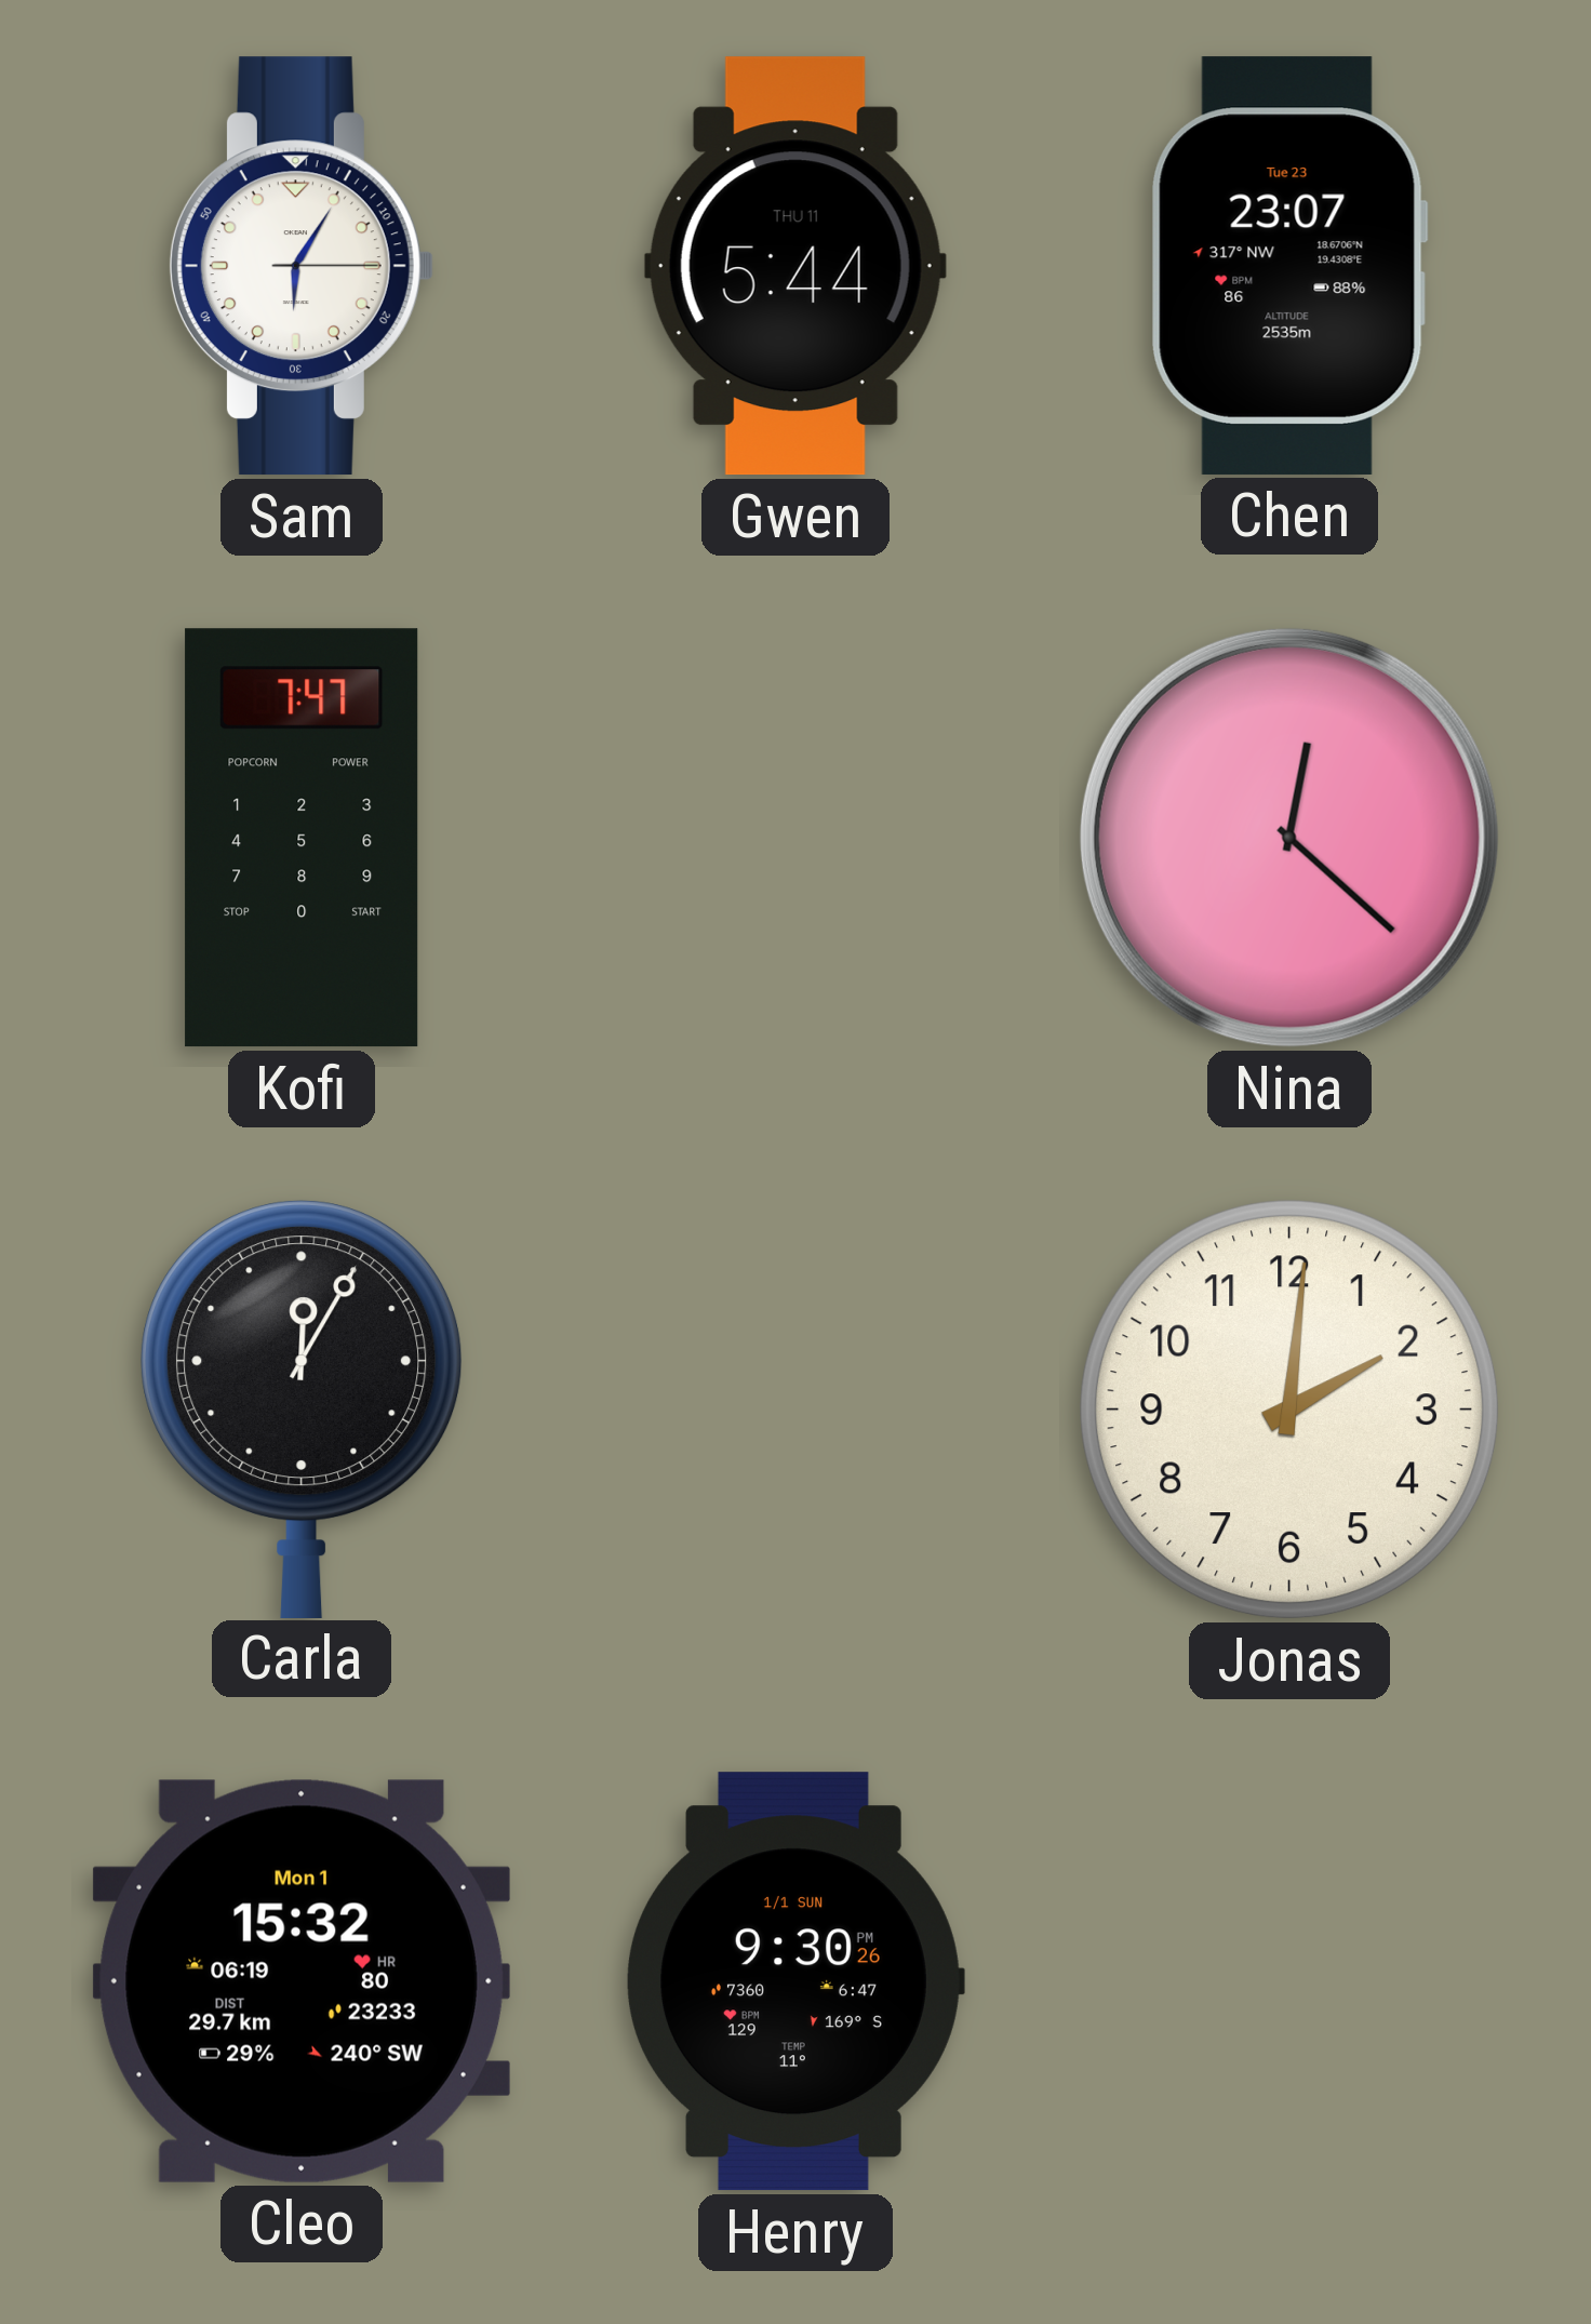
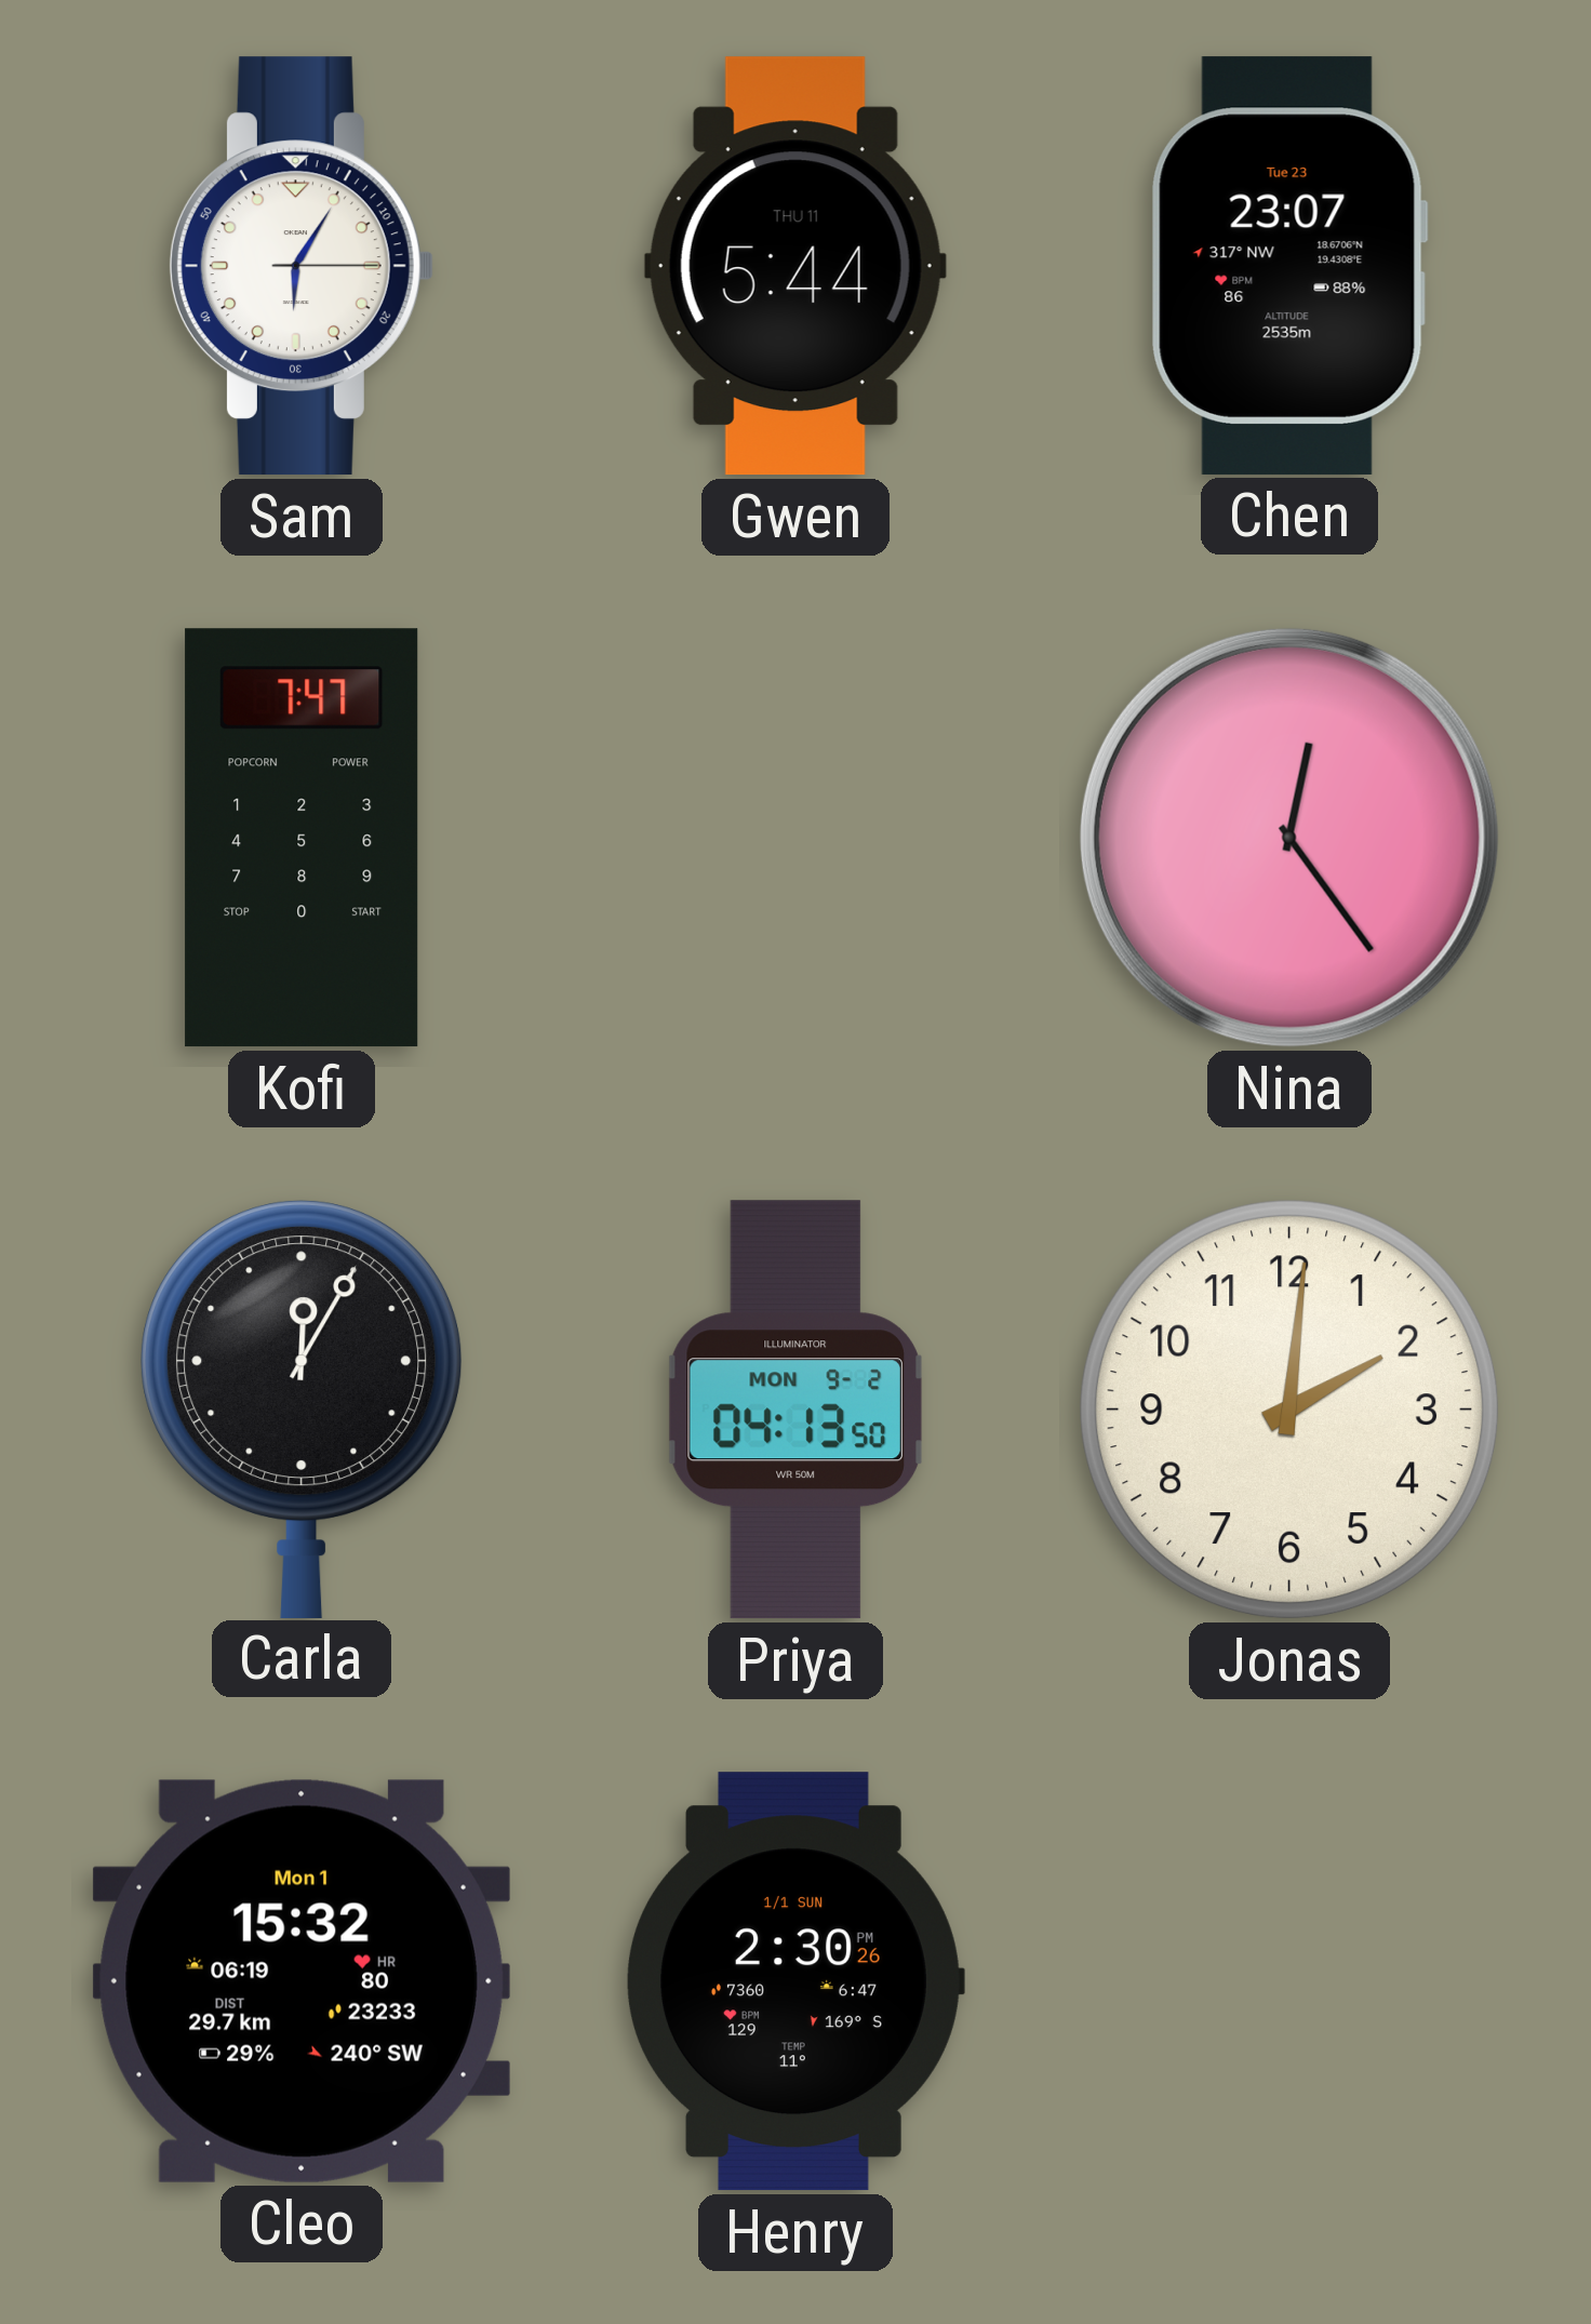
Nina: 12:22 -> 12:24
Priya: none -> 04:13
Henry: 9:30 -> 2:30
